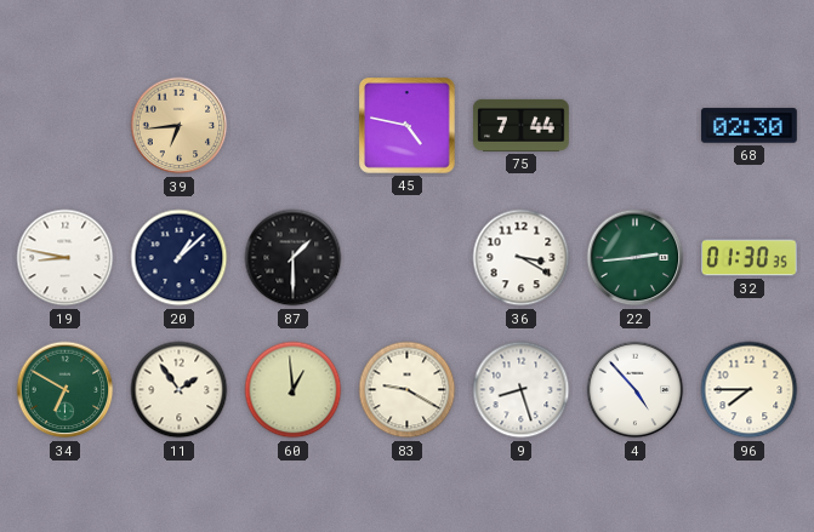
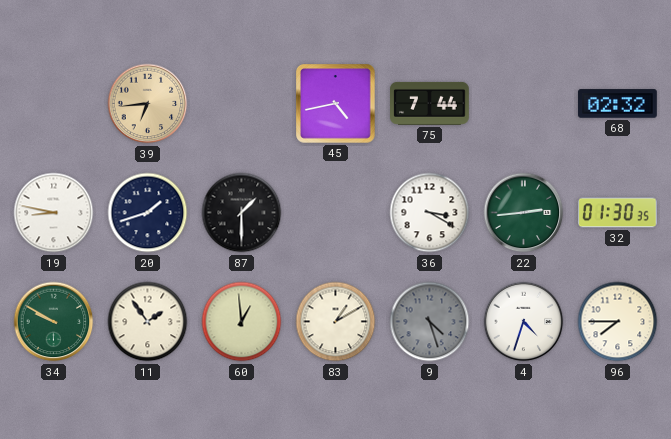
45: 4:47 -> 4:43
68: 02:30 -> 02:32
20: 1:08 -> 1:42
34: 6:50 -> 9:50
83: 9:20 -> 1:10
9: 8:27 -> 4:27
9 dial: white -> grey
4: 4:53 -> 4:33
